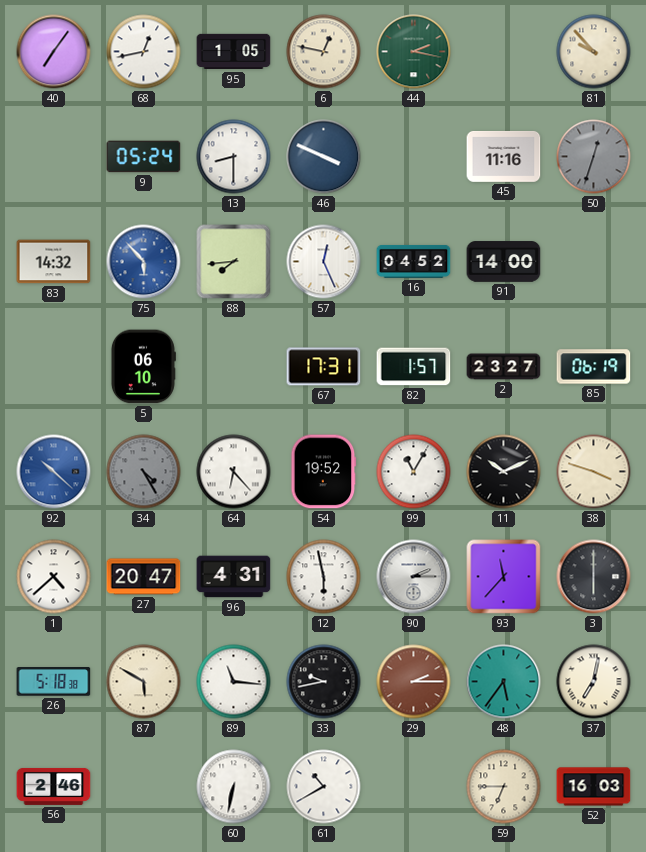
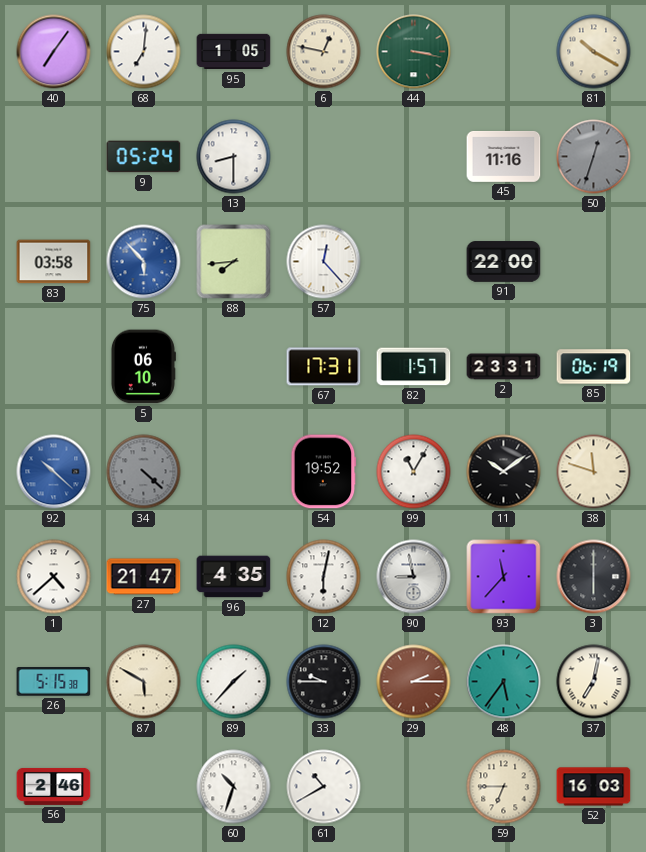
68: 12:43 -> 7:01
44: 2:17 -> 3:17
81: 9:53 -> 10:20
46: 3:49 -> none
83: 14:32 -> 03:58
57: 12:26 -> 12:23
16: 04:52 -> none
91: 14:00 -> 22:00
2: 23:27 -> 23:31
34: 4:25 -> 4:22
64: 6:23 -> none
11: 10:11 -> 10:09
38: 3:48 -> 11:48
27: 20:47 -> 21:47
96: 4:31 -> 4:35
12: 5:58 -> 6:02
90: 2:15 -> 8:58
26: 5:18 -> 5:15
89: 11:16 -> 1:37
33: 9:43 -> 9:45
60: 6:32 -> 10:33
